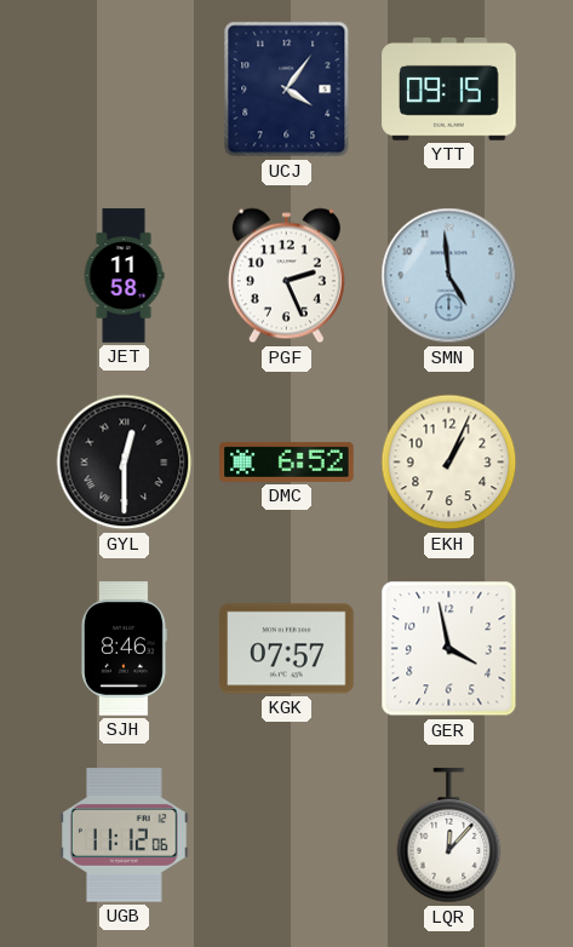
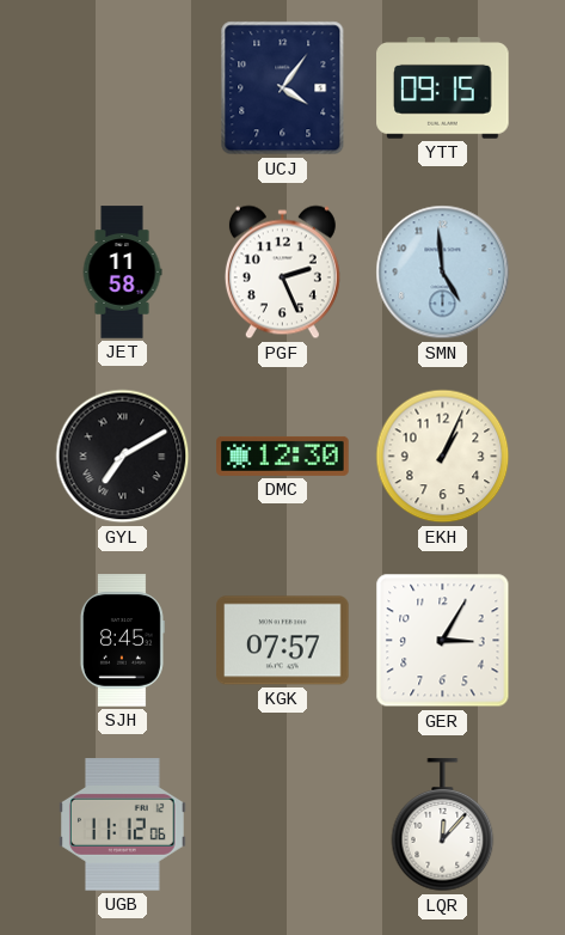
GYL: 12:30 -> 7:10
DMC: 6:52 -> 12:30
SJH: 8:46 -> 8:45
GER: 3:58 -> 3:05
